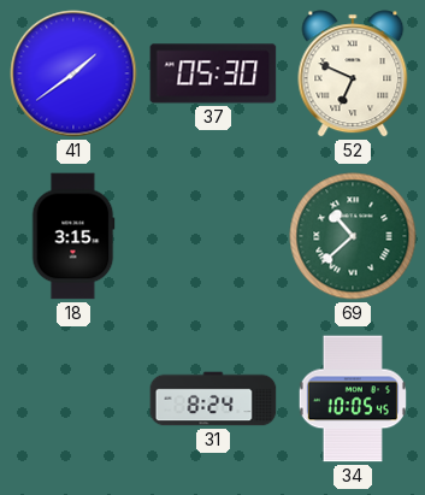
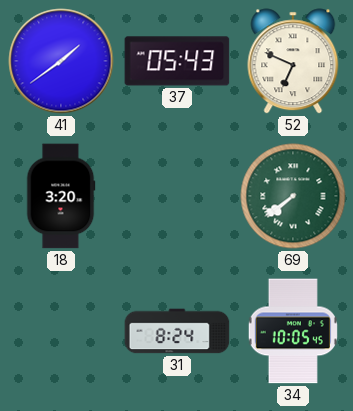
37: 05:30 -> 05:43
18: 3:15 -> 3:20
69: 10:38 -> 7:39
